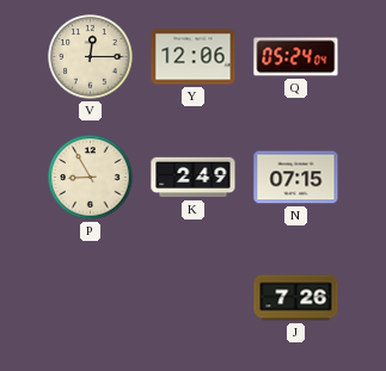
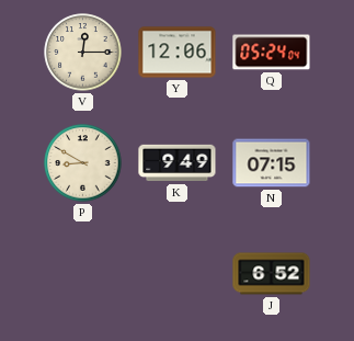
P: 8:55 -> 8:50
K: 2:49 -> 9:49
J: 7:26 -> 6:52
